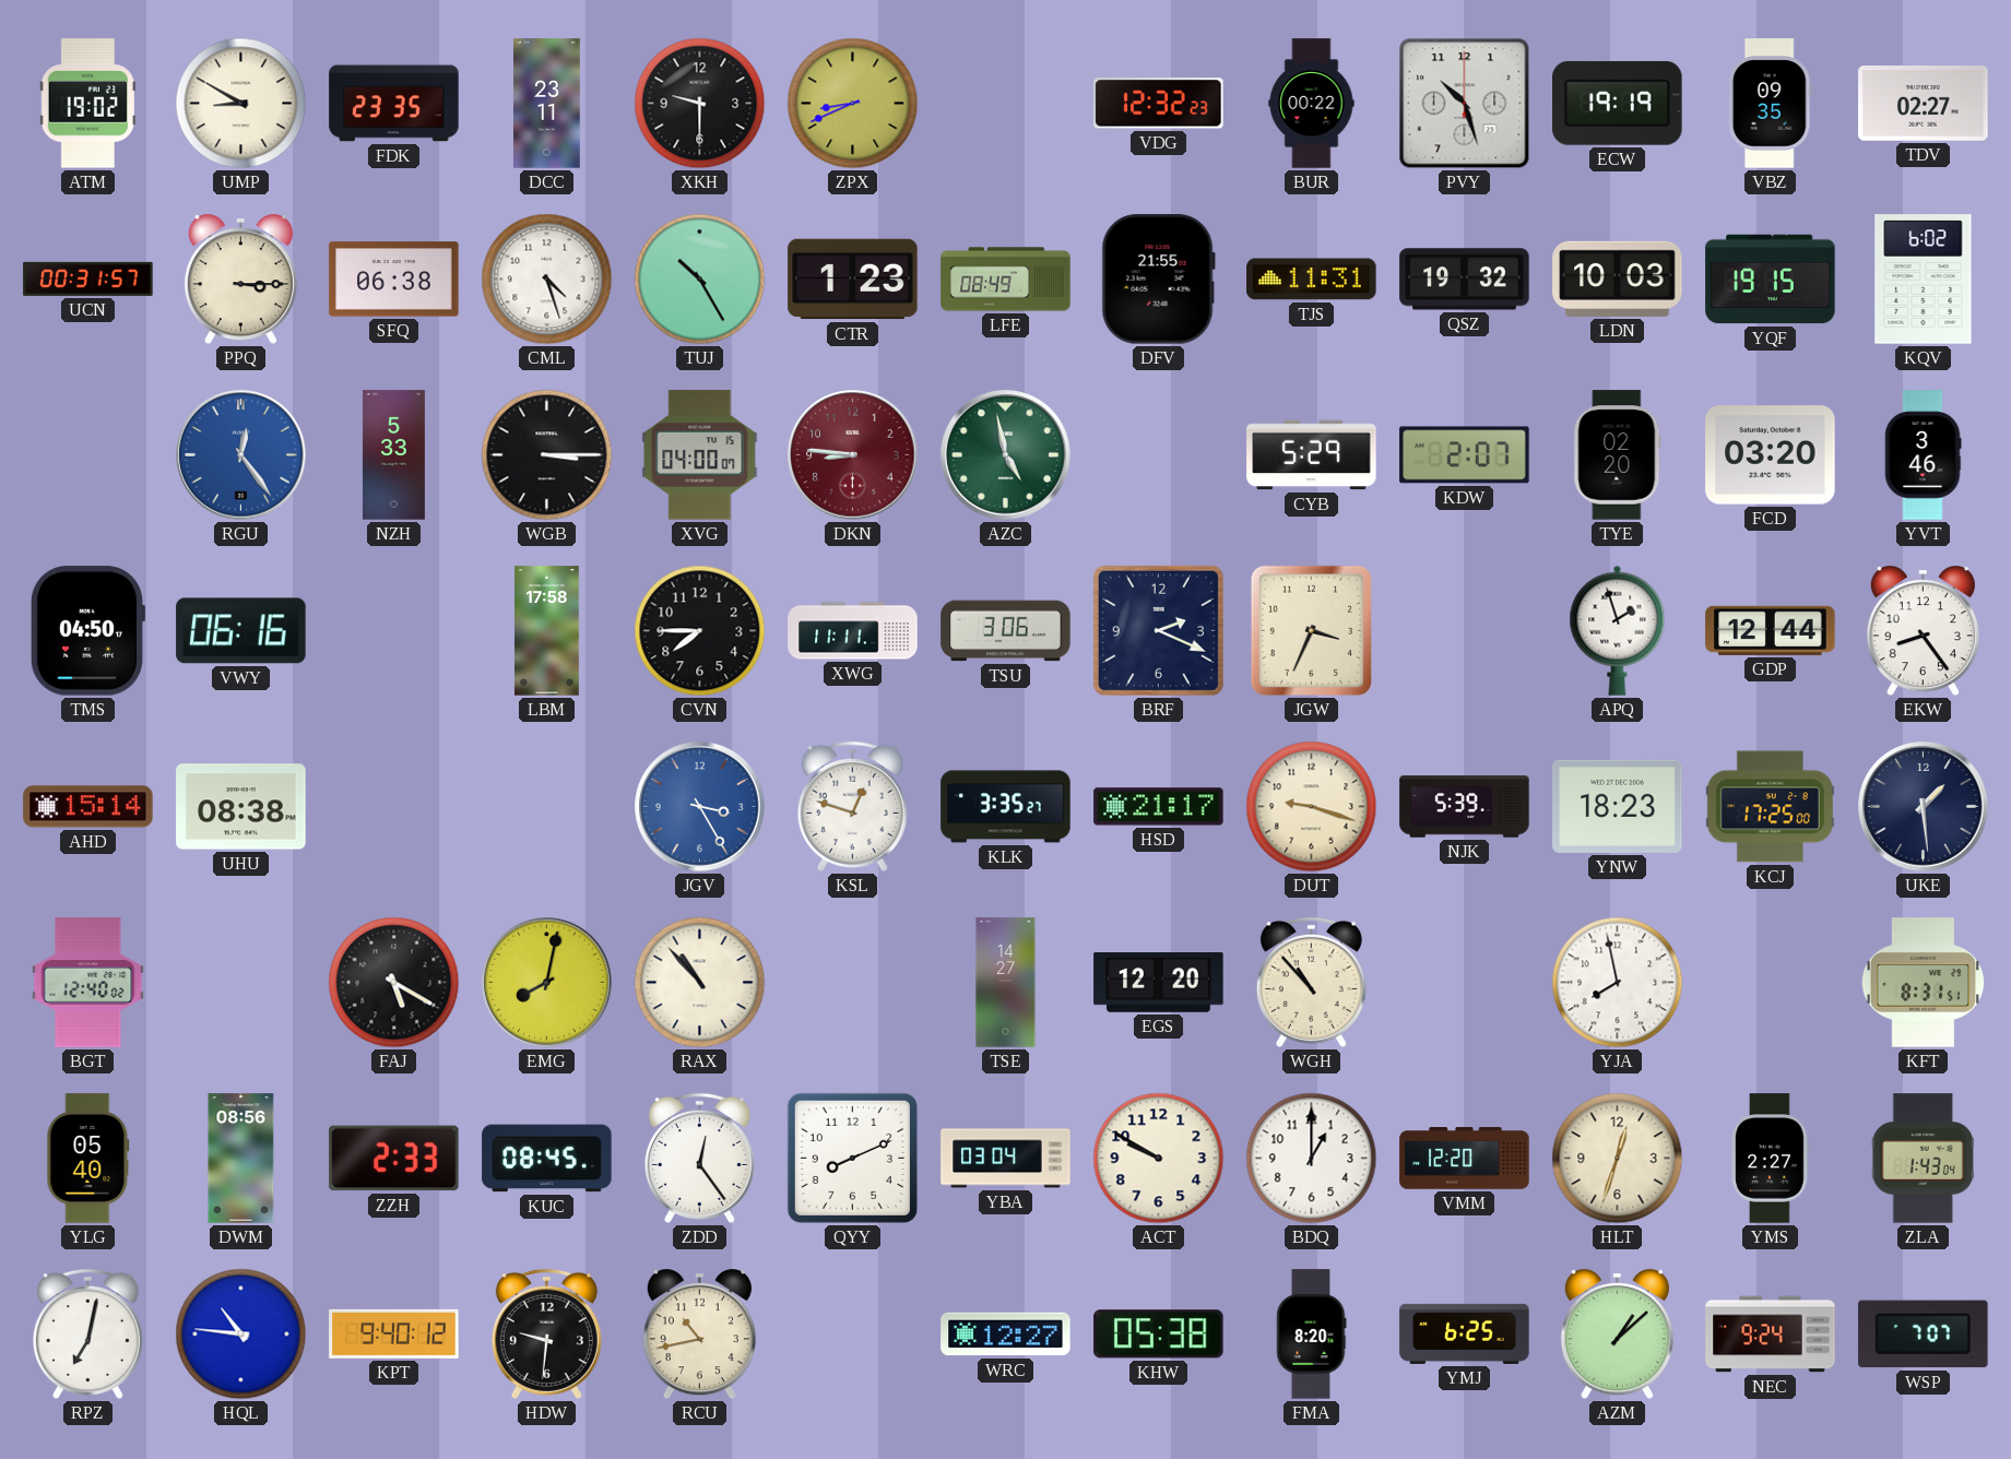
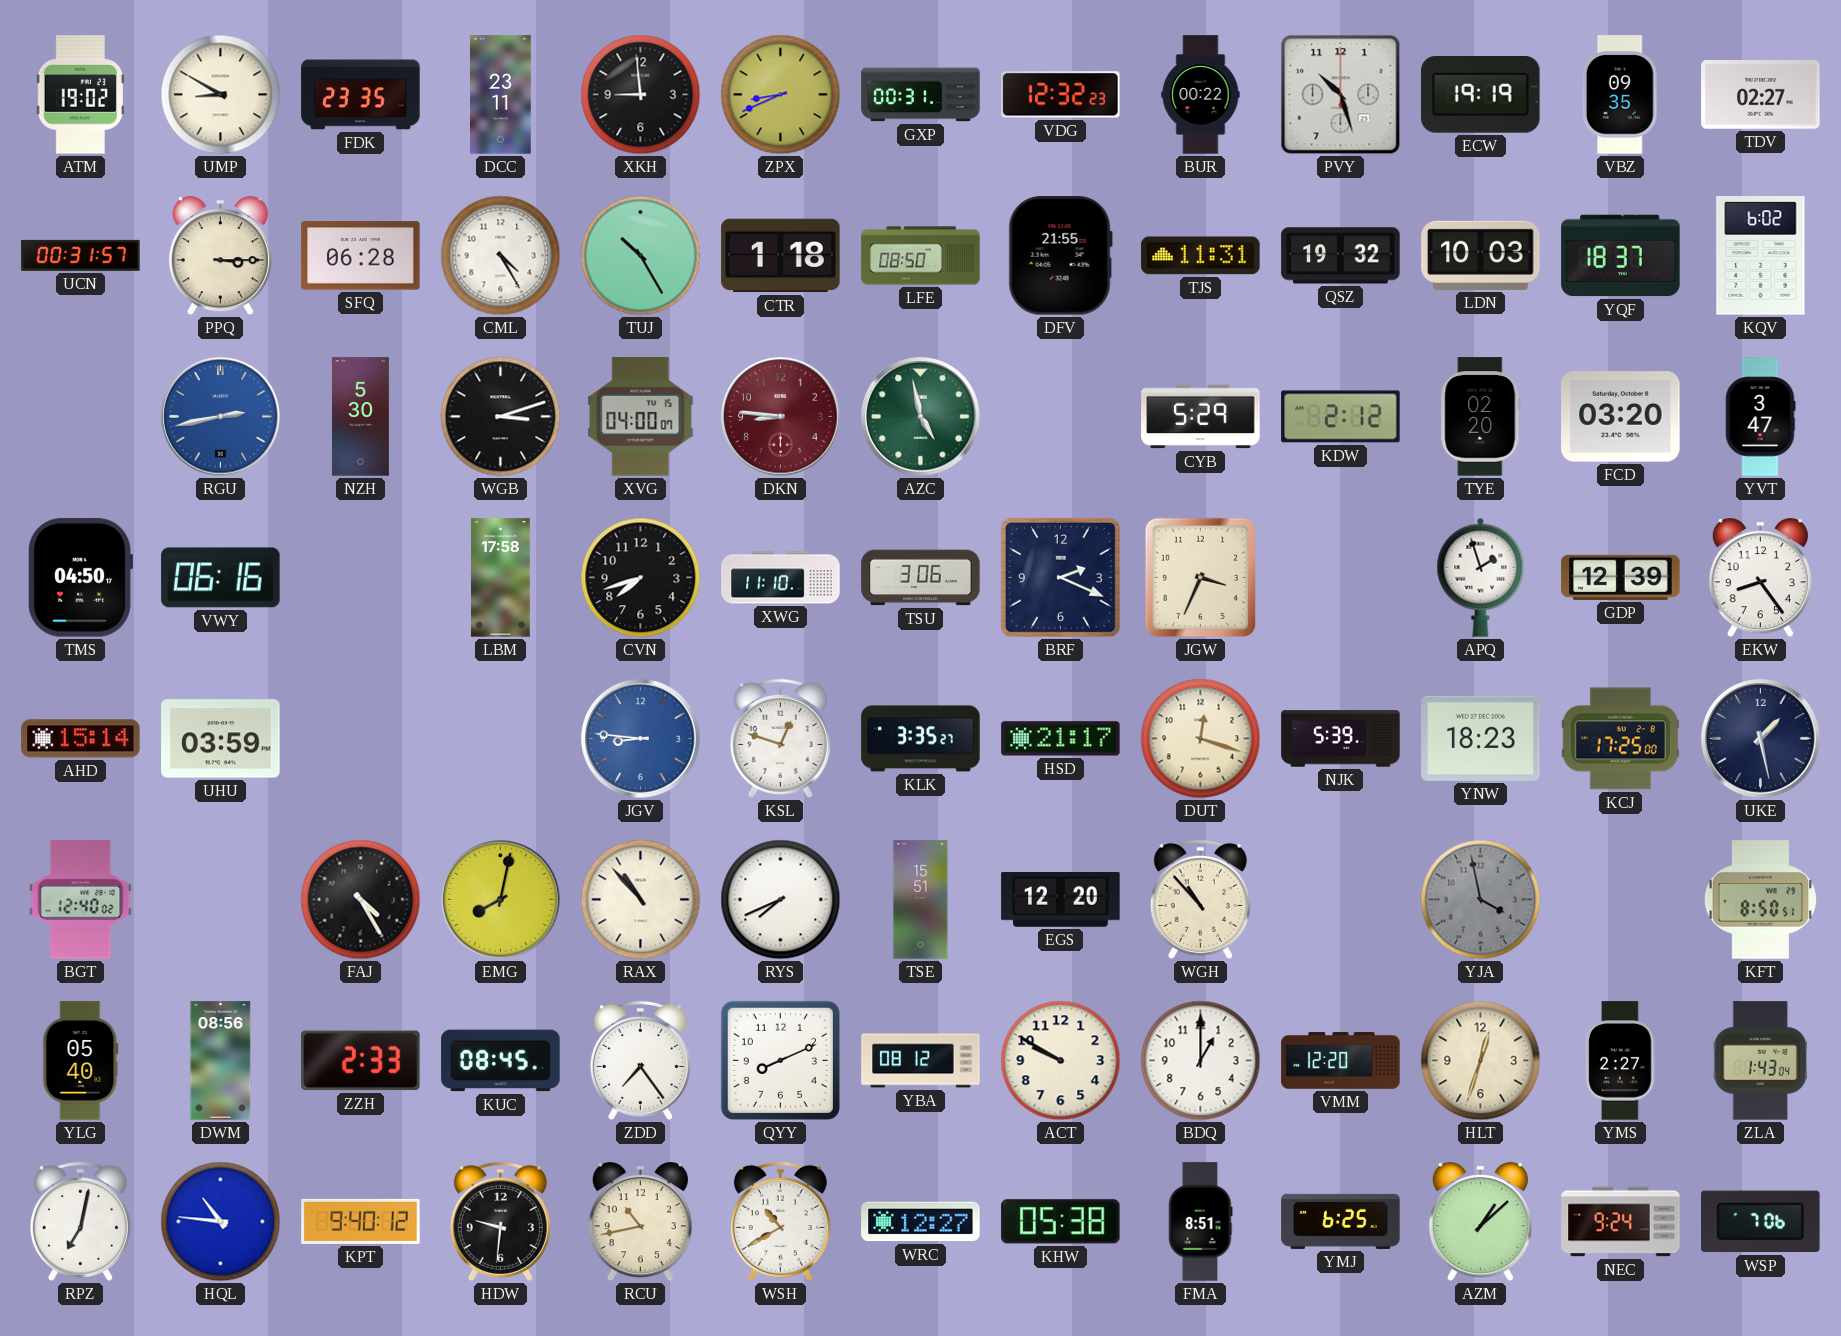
XKH: 9:30 -> 8:59
GXP: none -> 00:31
SFQ: 06:38 -> 06:28
CML: 4:27 -> 4:25
CTR: 1:23 -> 1:18
LFE: 08:49 -> 08:50
YQF: 19:15 -> 18:37
RGU: 12:24 -> 2:43
NZH: 5:33 -> 5:30
WGB: 3:15 -> 3:12
KDW: 2:07 -> 2:12
YVT: 3:46 -> 3:47
CVN: 7:45 -> 7:42
XWG: 11:11 -> 11:10
GDP: 12:44 -> 12:39
UHU: 08:38 -> 03:59
JGV: 3:25 -> 8:46
DUT: 9:18 -> 12:18
UKE: 1:29 -> 1:28
FAJ: 5:20 -> 4:25
RYS: none -> 7:41
TSE: 14:27 -> 15:51
YJA: 7:58 -> 3:58
YJA dial: white -> grey
KFT: 8:31 -> 8:50
ZDD: 12:24 -> 7:24
YBA: 03:04 -> 08:12
WSH: none -> 10:40
FMA: 8:20 -> 8:51
WSP: 7:07 -> 7:06
